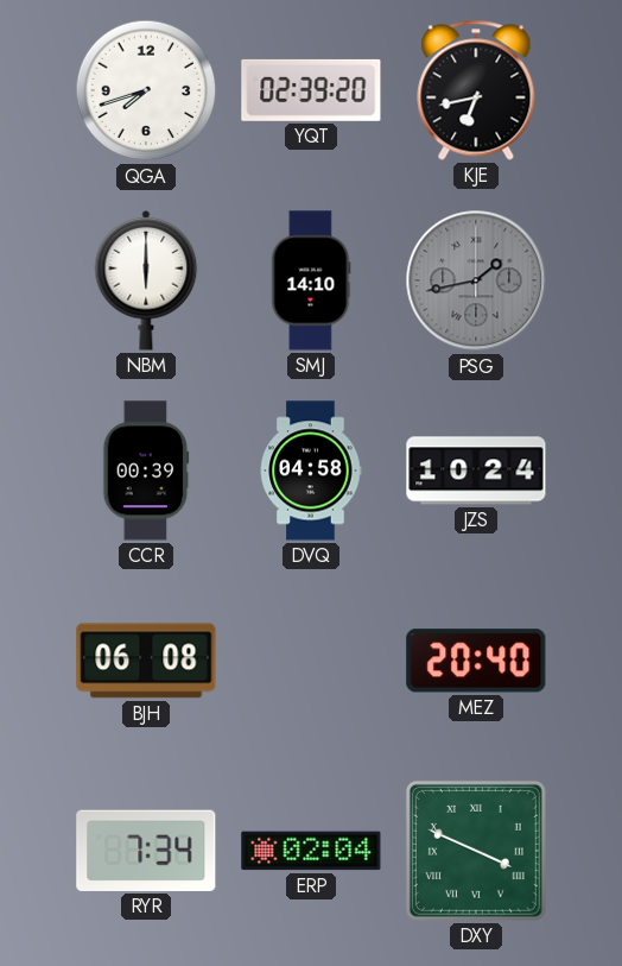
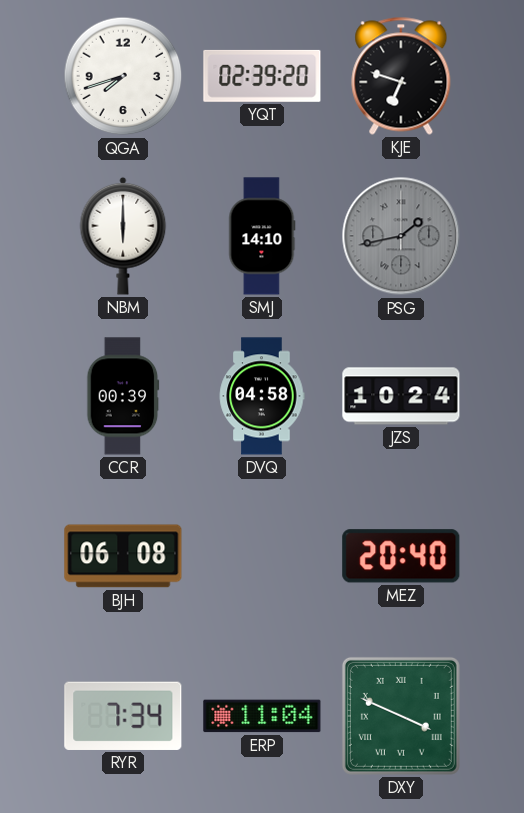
KJE: 6:43 -> 6:48
ERP: 02:04 -> 11:04
